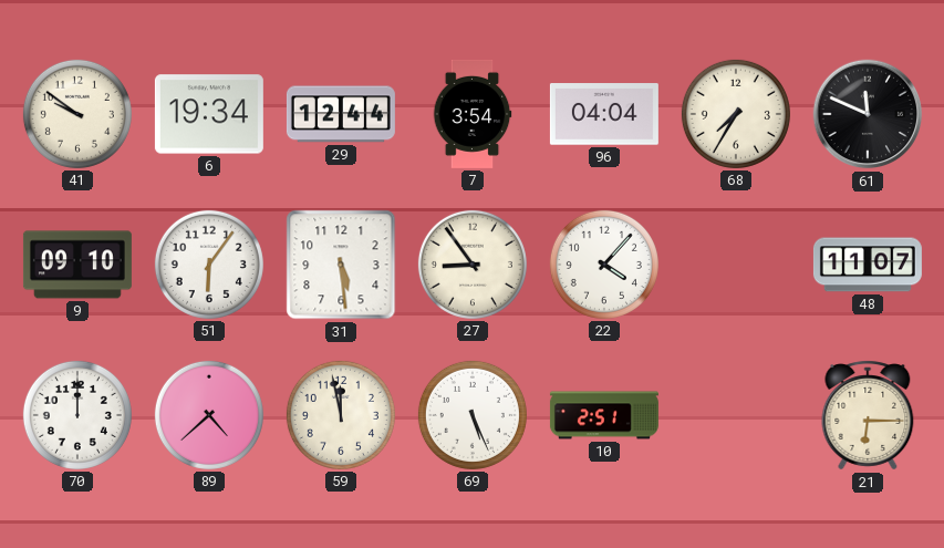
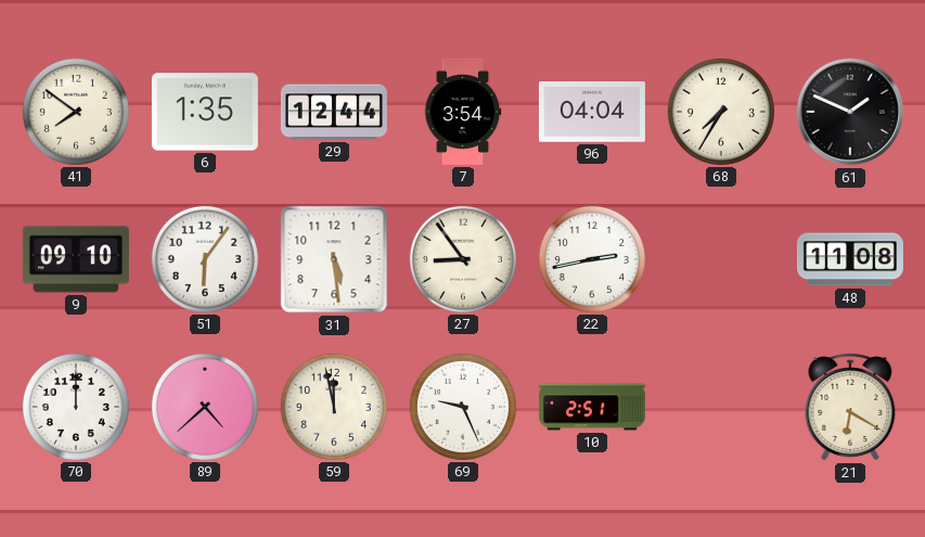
41: 9:51 -> 7:51
6: 19:34 -> 1:35
61: 11:49 -> 1:49
22: 4:07 -> 2:43
48: 11:07 -> 11:08
69: 5:26 -> 9:26
21: 6:15 -> 6:20
